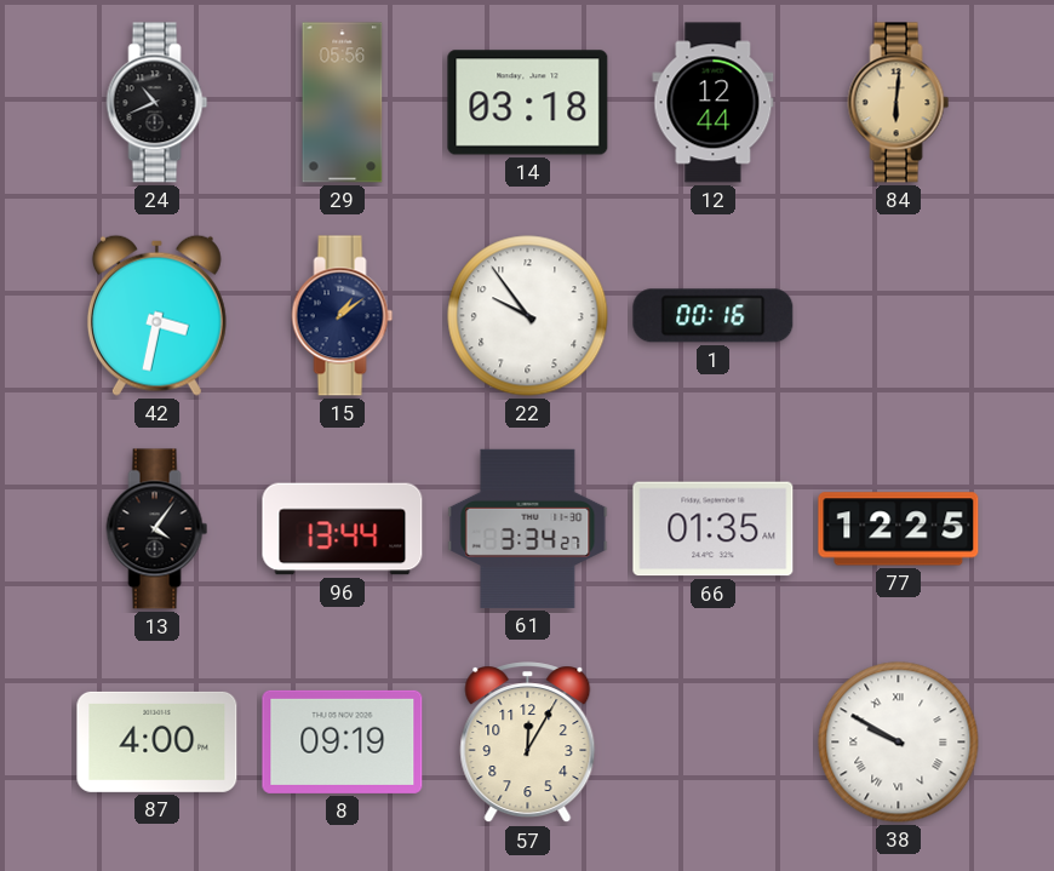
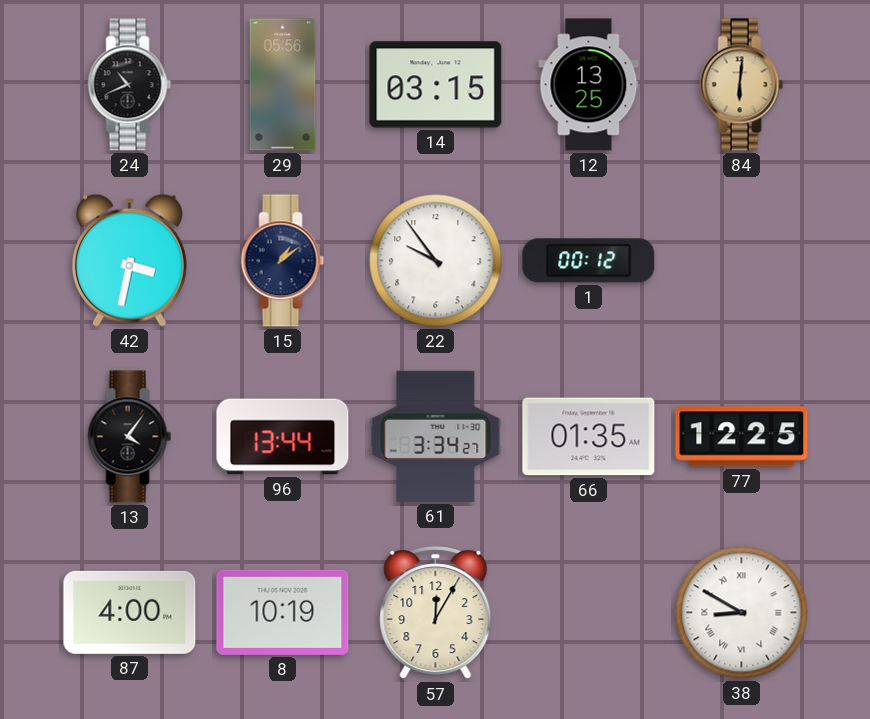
14: 03:18 -> 03:15
12: 12:44 -> 13:25
1: 00:16 -> 00:12
8: 09:19 -> 10:19
38: 9:50 -> 8:50
